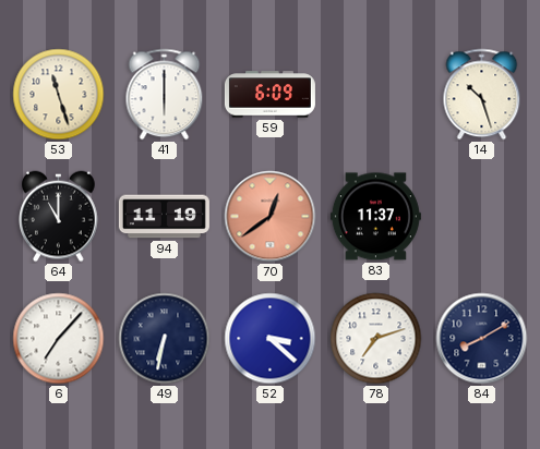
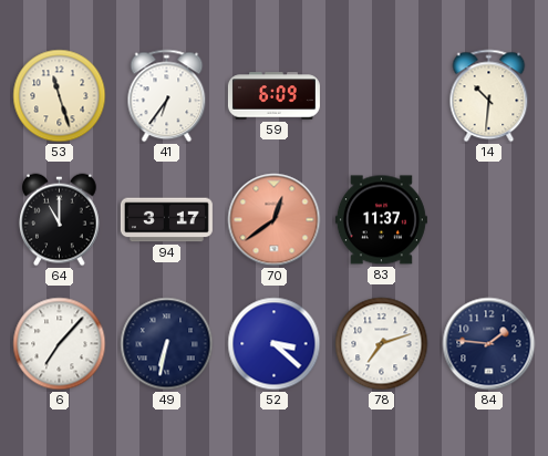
41: 6:00 -> 6:36
14: 10:27 -> 10:31
94: 11:19 -> 3:17
84: 8:10 -> 1:46
